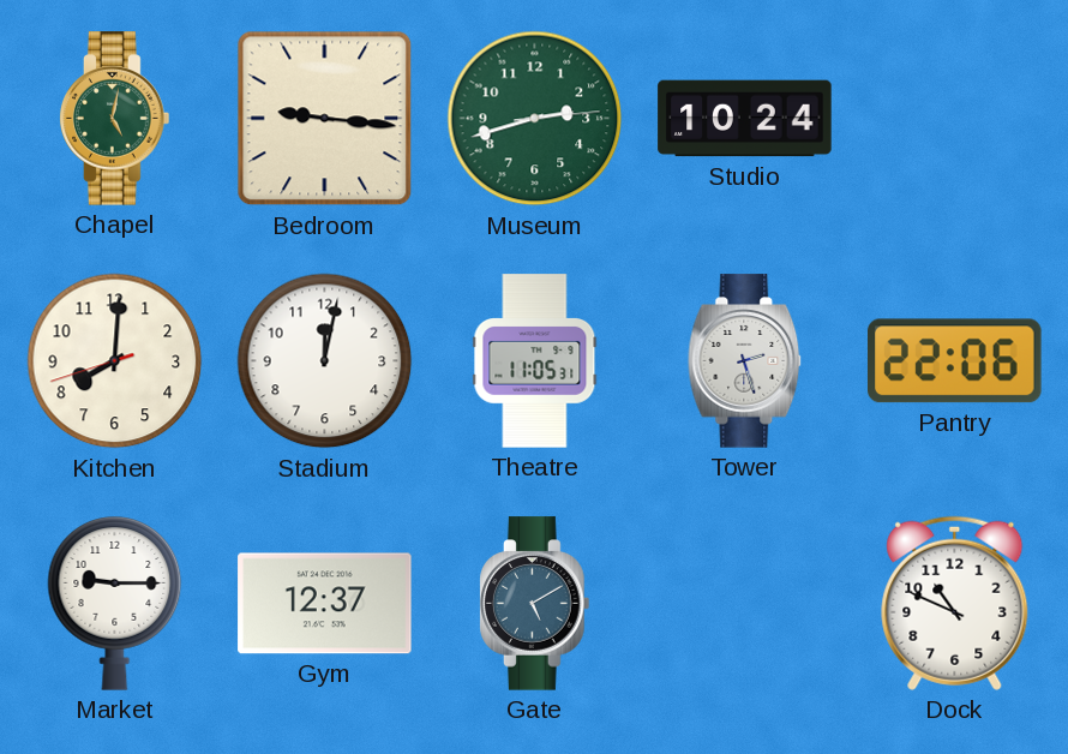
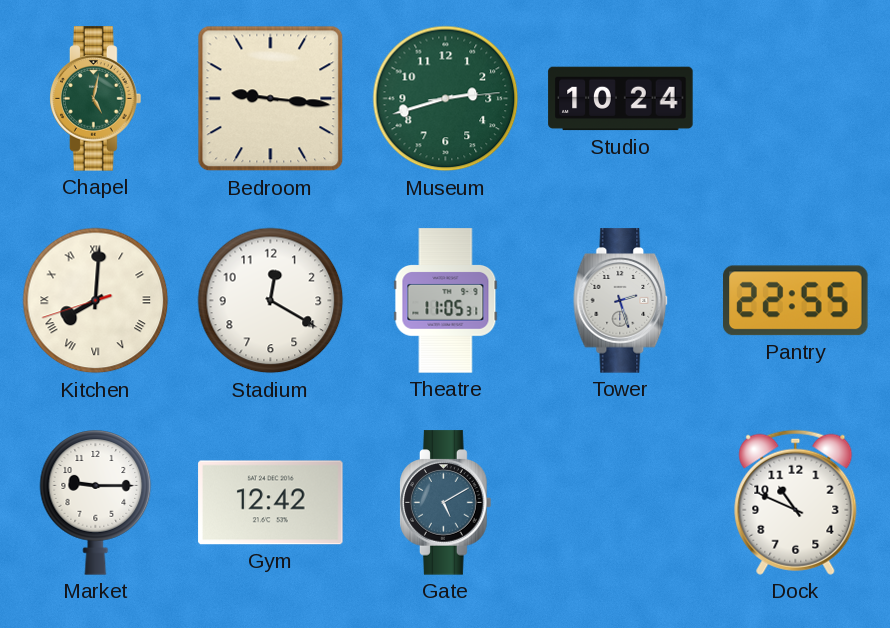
Kitchen numerals: Arabic -> Roman
Stadium: 12:02 -> 12:20
Pantry: 22:06 -> 22:55
Gym: 12:37 -> 12:42
